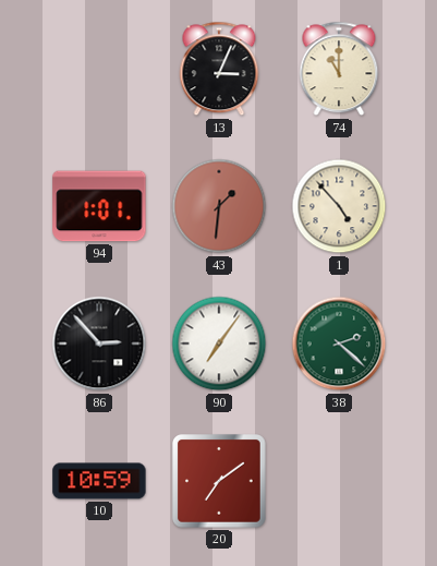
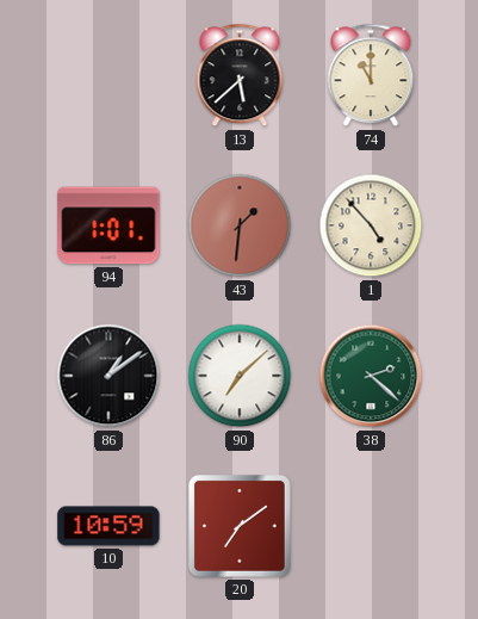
13: 3:04 -> 5:38
86: 2:53 -> 1:09
90: 7:06 -> 7:08
